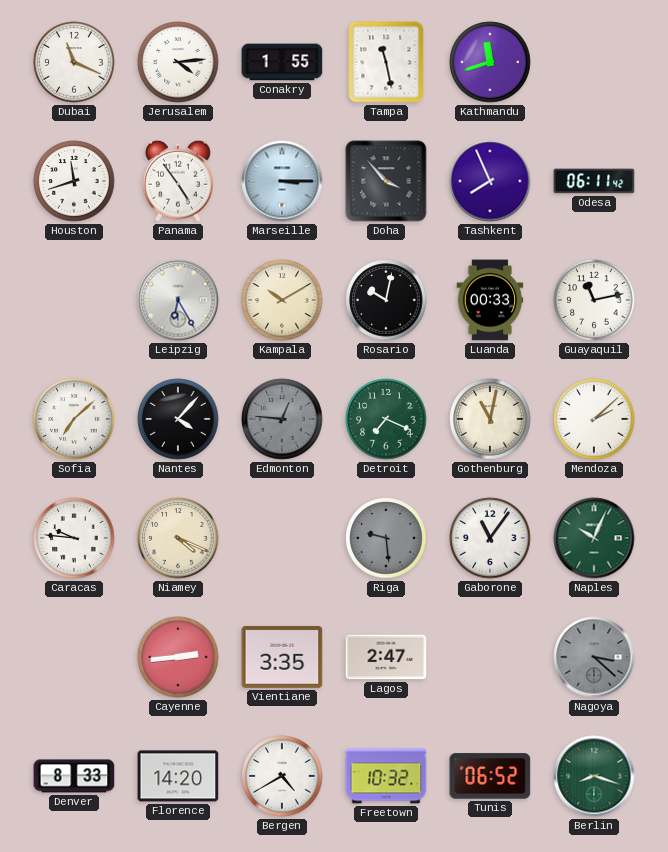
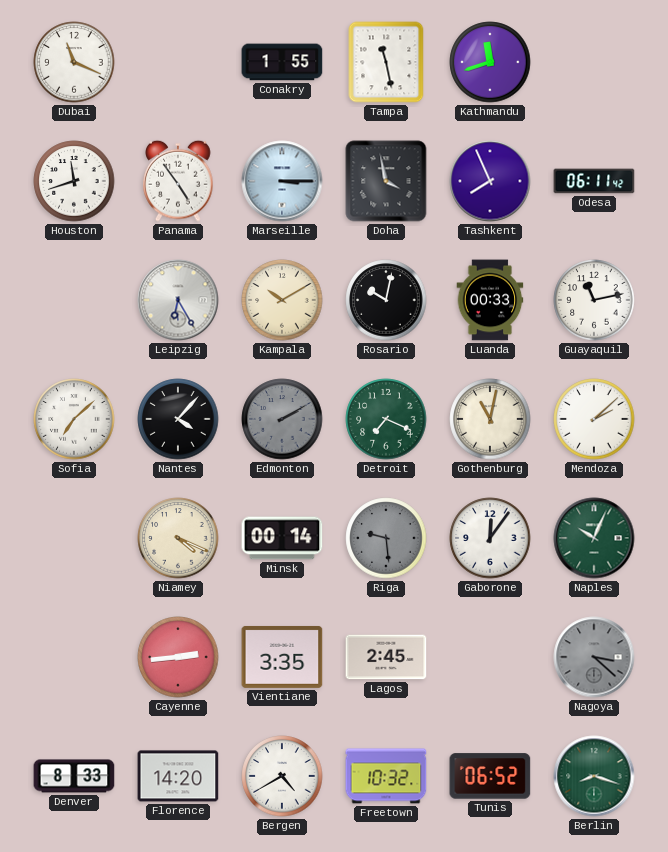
Jerusalem: 4:14 -> none
Doha: 3:53 -> 3:58
Edmonton: 12:46 -> 2:10
Caracas: 9:46 -> none
Minsk: none -> 00:14
Gaborone: 11:06 -> 12:06
Lagos: 2:47 -> 2:45
